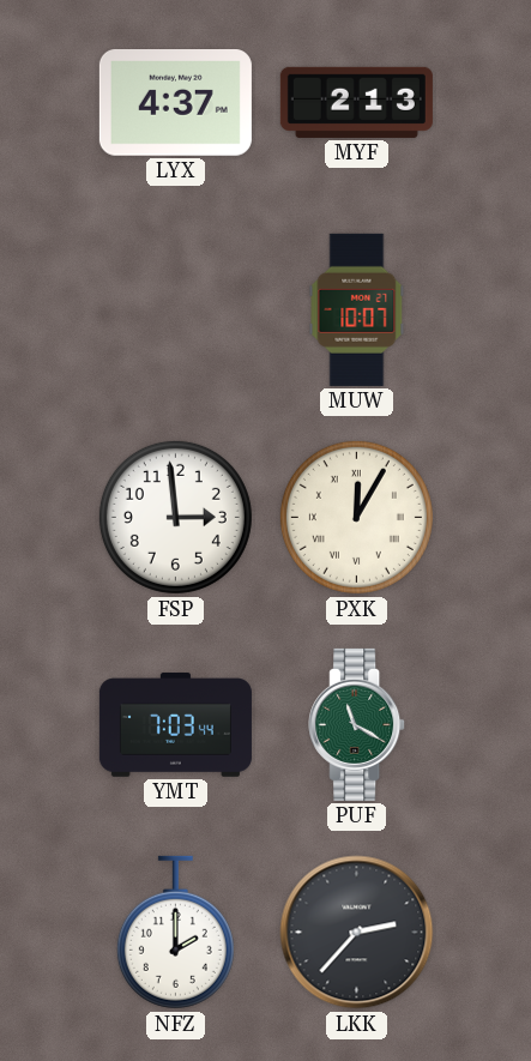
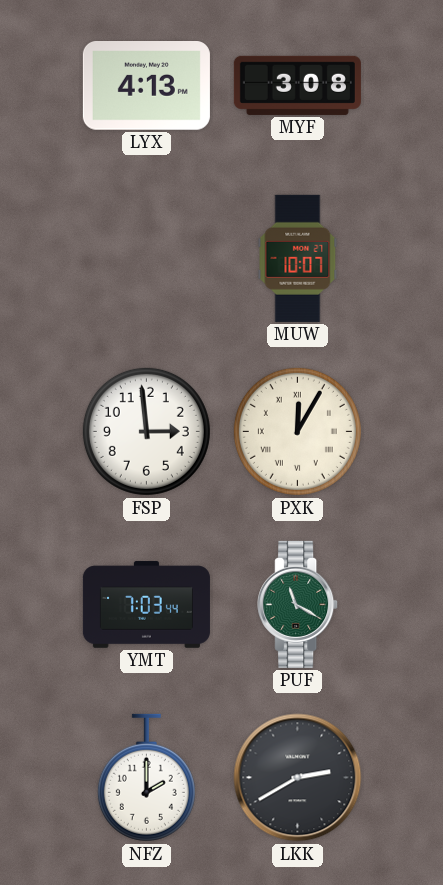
LYX: 4:37 -> 4:13
MYF: 2:13 -> 3:08
LKK: 2:37 -> 2:40
